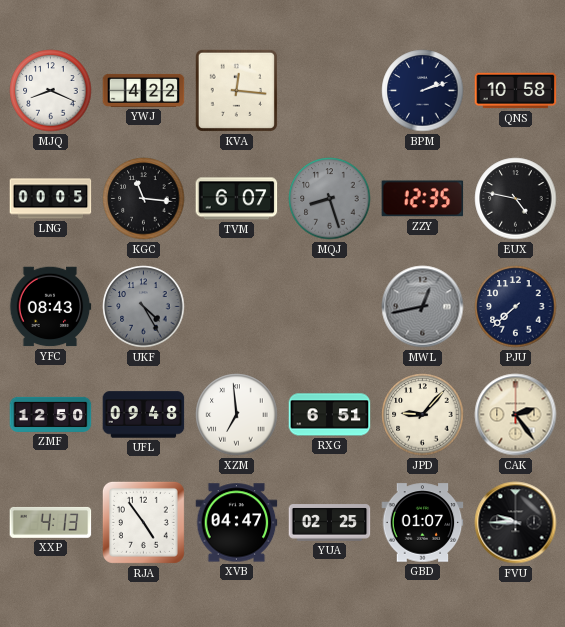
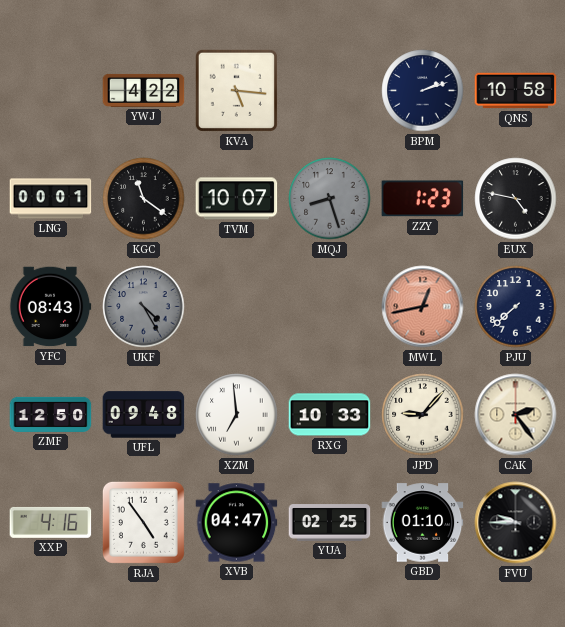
MJQ: 8:19 -> none
KVA: 12:16 -> 5:16
LNG: 00:05 -> 00:01
KGC: 11:16 -> 11:21
TVM: 6:07 -> 10:07
ZZY: 12:35 -> 1:23
MWL dial: grey -> salmon
RXG: 6:51 -> 10:33
XXP: 4:13 -> 4:16
GBD: 01:07 -> 01:10
